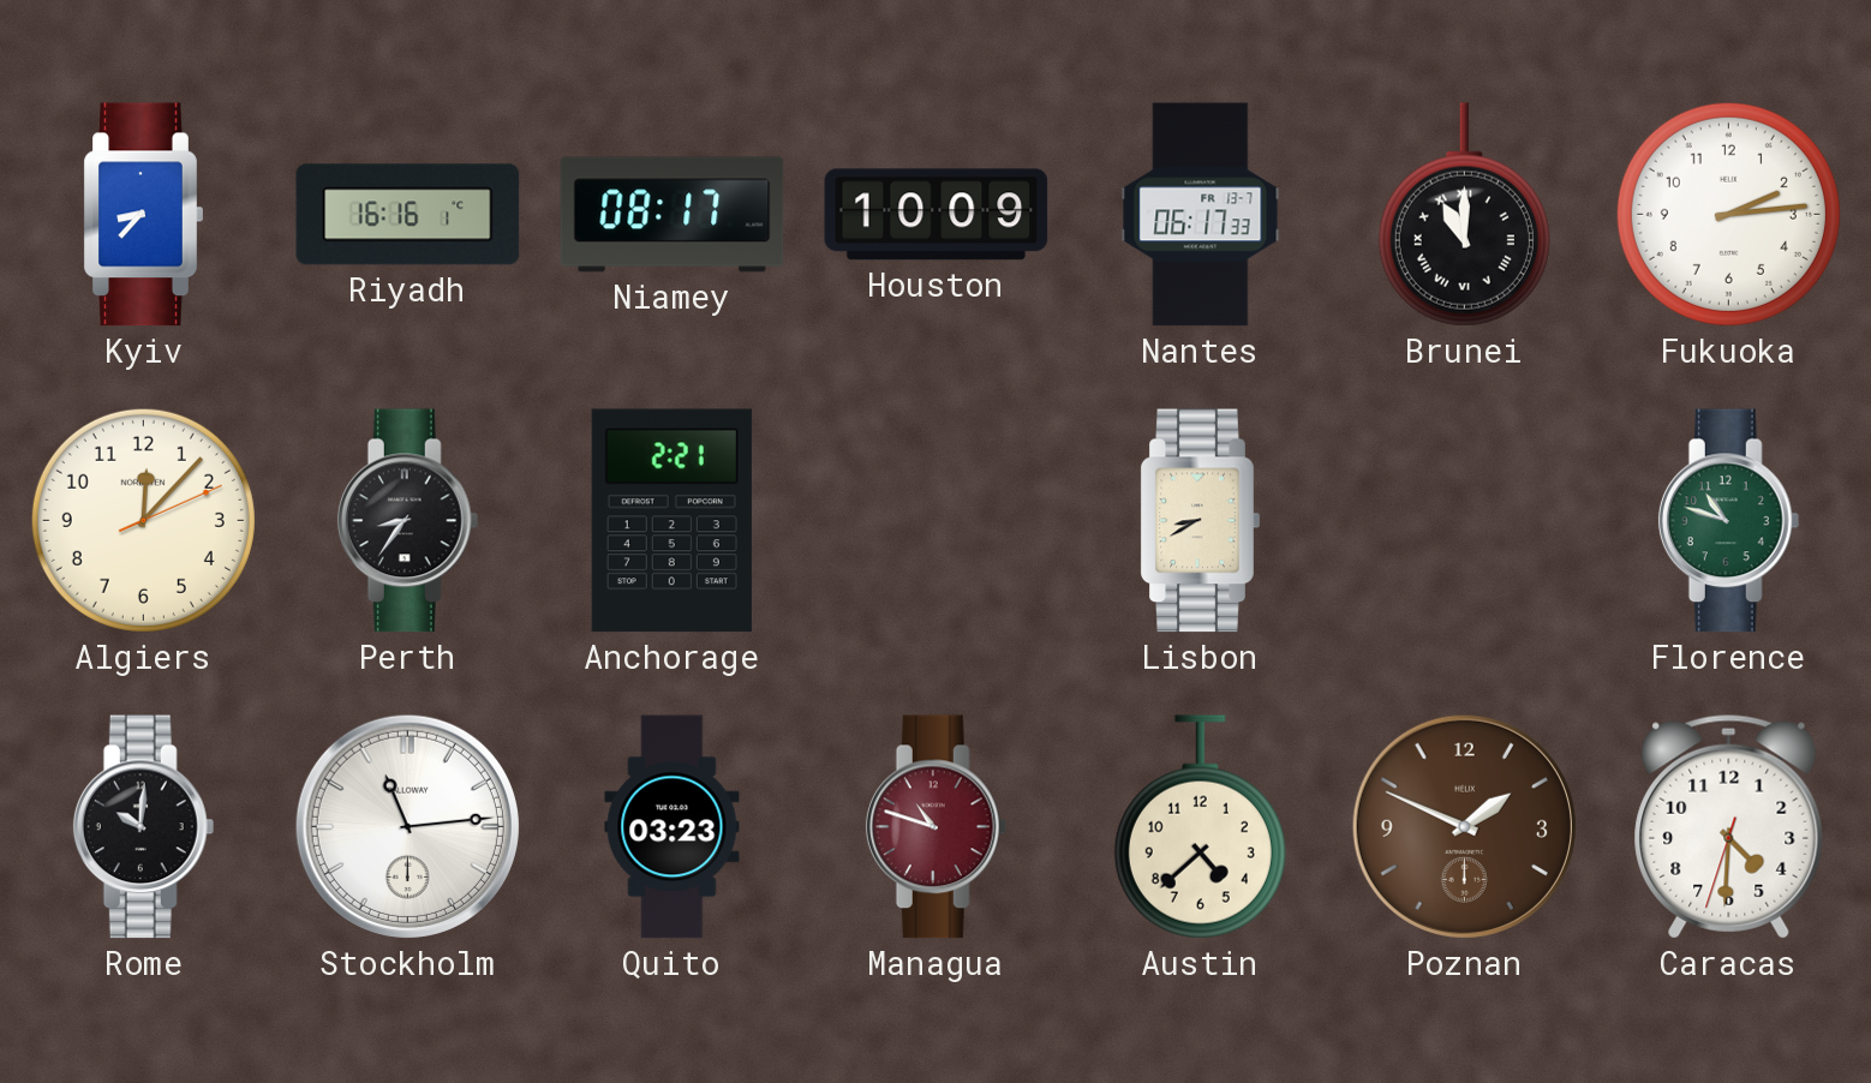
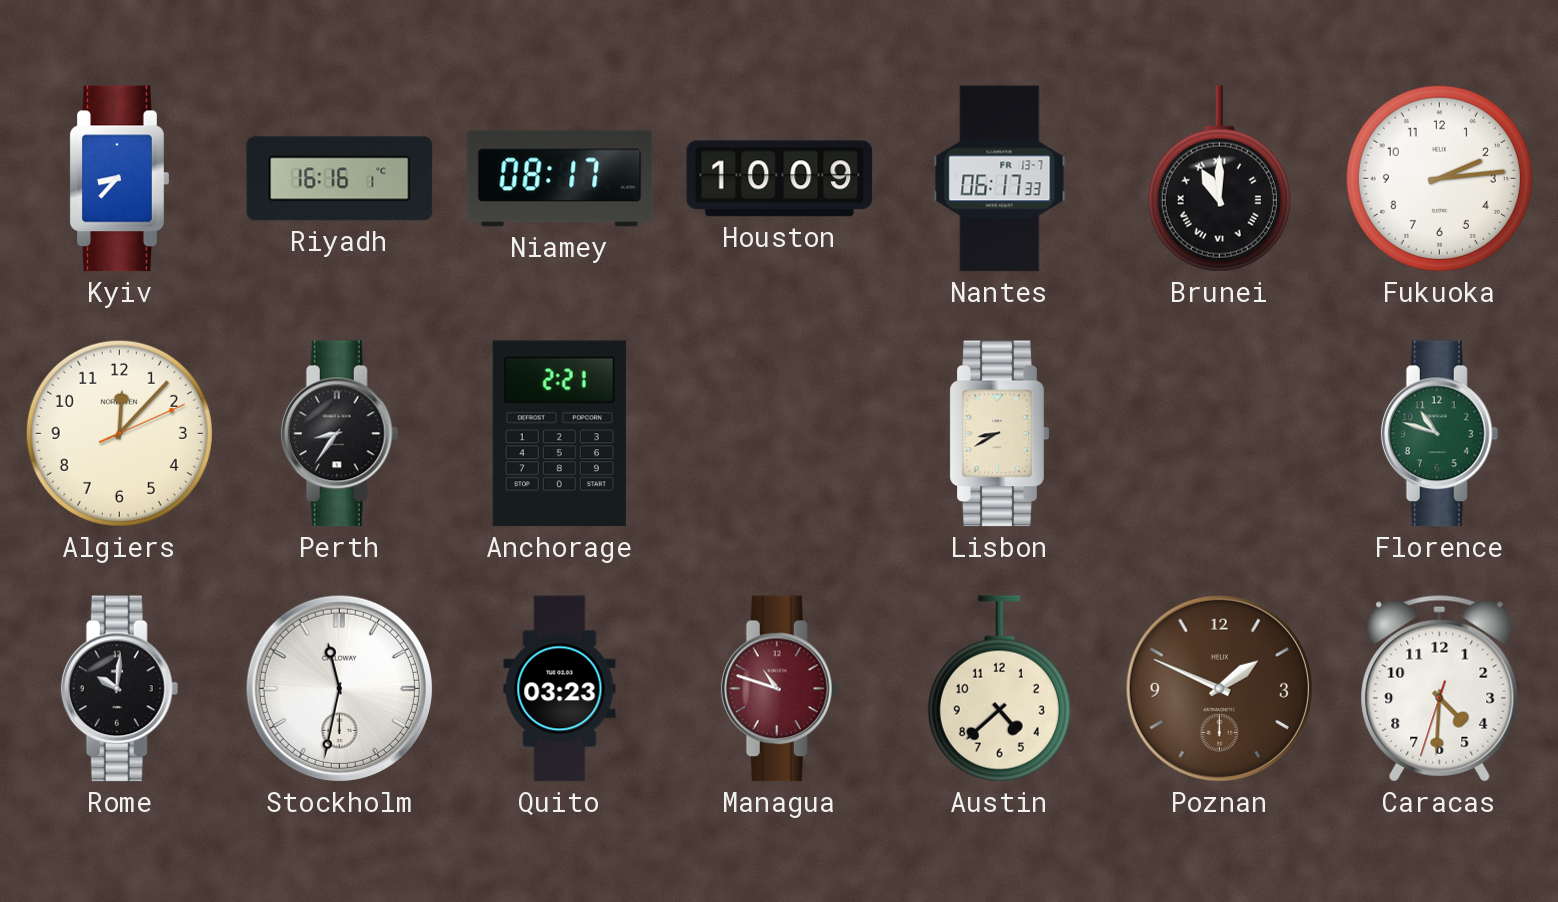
Stockholm: 11:14 -> 11:32
